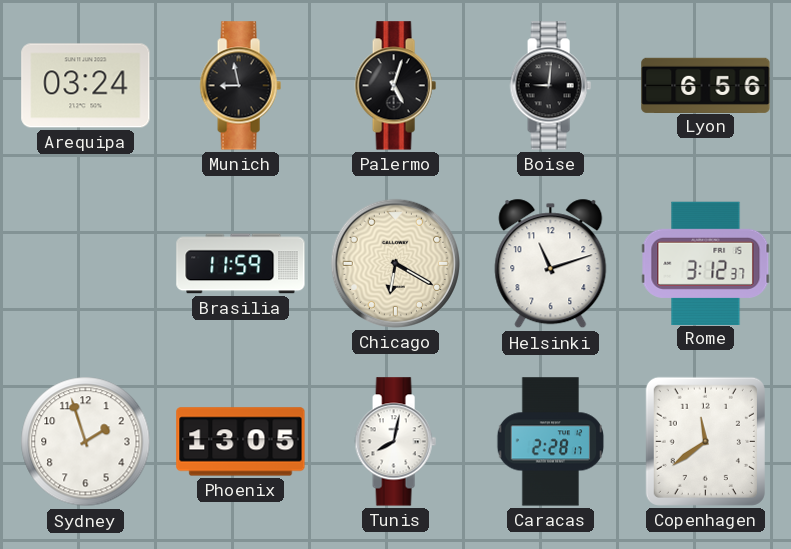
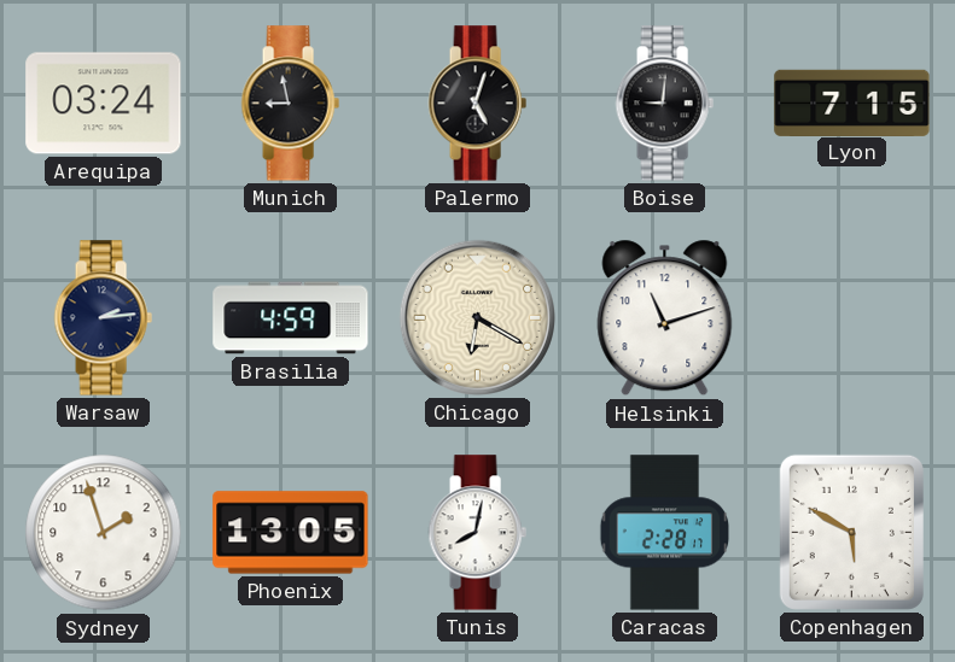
Lyon: 6:56 -> 7:15
Warsaw: none -> 2:14
Brasilia: 11:59 -> 4:59
Rome: 3:12 -> none
Copenhagen: 11:39 -> 5:50
